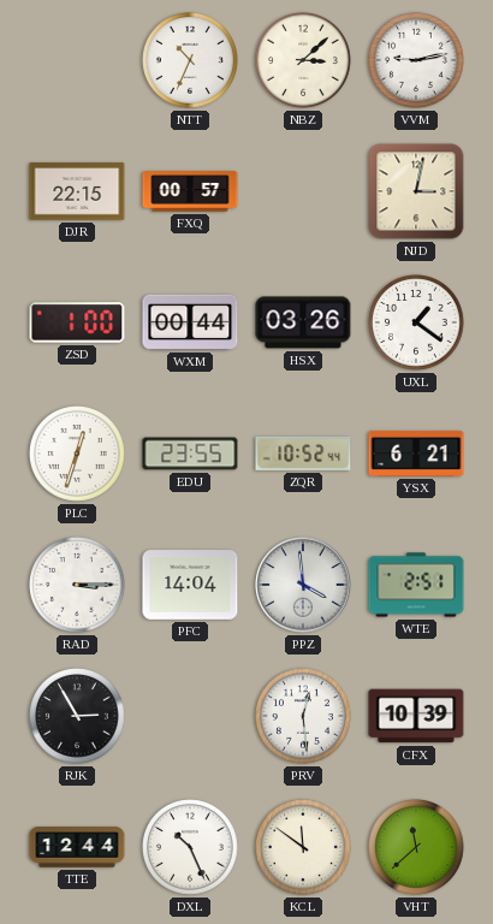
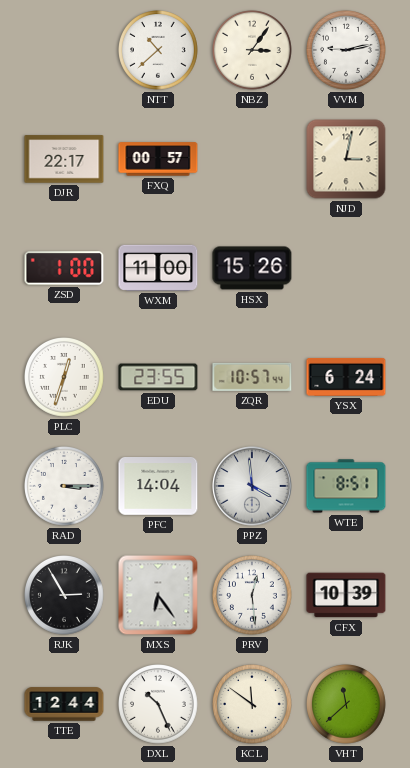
NTT: 10:34 -> 10:38
NBZ: 3:08 -> 3:06
DJR: 22:15 -> 22:17
WXM: 00:44 -> 11:00
HSX: 03:26 -> 15:26
UXL: 1:21 -> none
ZQR: 10:52 -> 10:57
YSX: 6:21 -> 6:24
WTE: 2:51 -> 8:51
MXS: none -> 6:24
